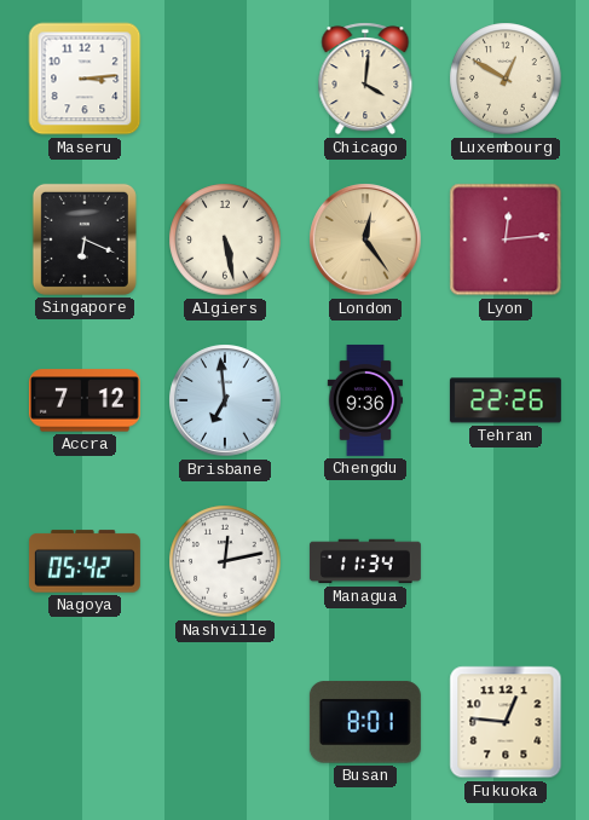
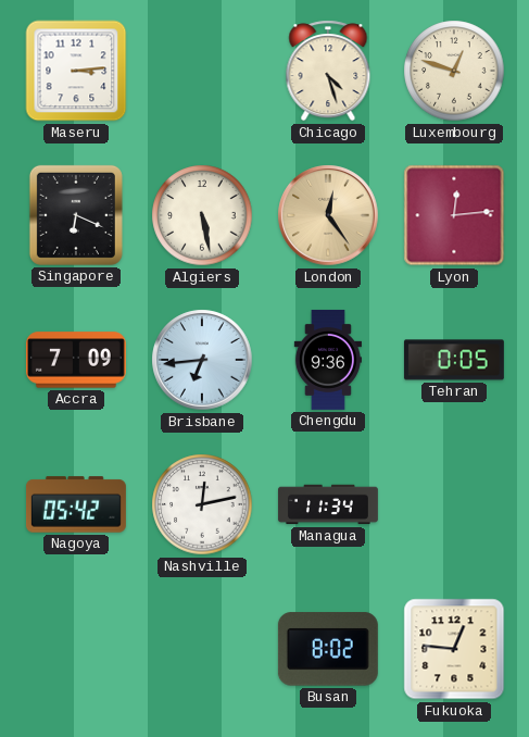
Chicago: 4:01 -> 4:27
Luxembourg: 12:50 -> 12:48
Accra: 7:12 -> 7:09
Brisbane: 6:59 -> 6:44
Tehran: 22:26 -> 0:05
Busan: 8:01 -> 8:02
